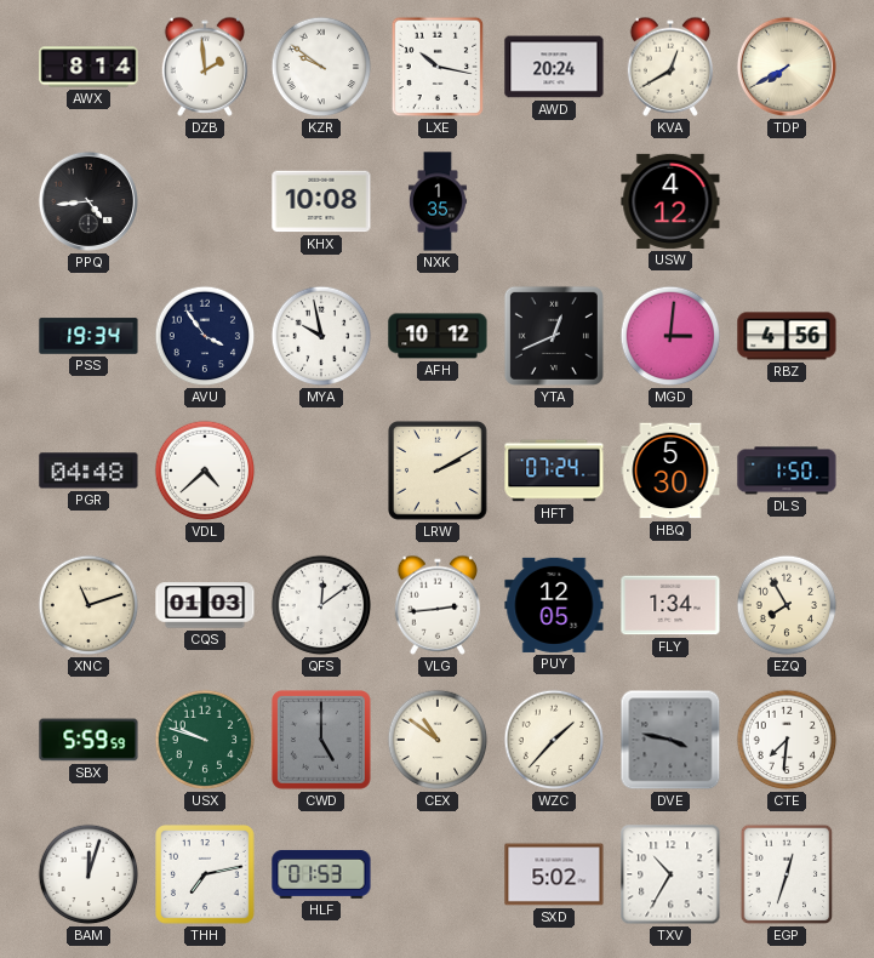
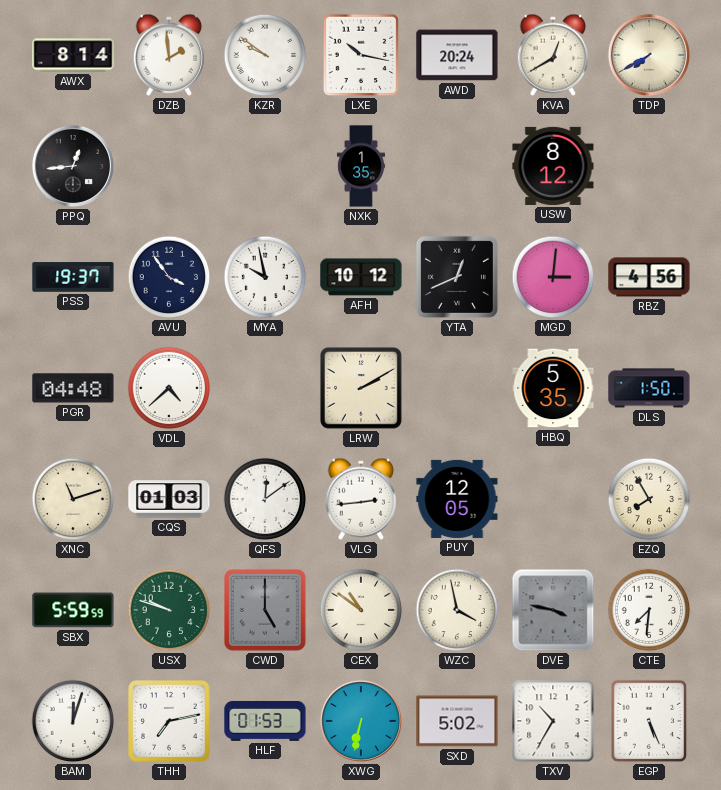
PPQ: 4:44 -> 12:44
KHX: 10:08 -> none
USW: 4:12 -> 8:12
PSS: 19:34 -> 19:37
HFT: 07:24 -> none
HBQ: 5:30 -> 5:35
FLY: 1:34 -> none
WZC: 1:37 -> 3:58
XWG: none -> 6:32
EGP: 12:33 -> 5:26
